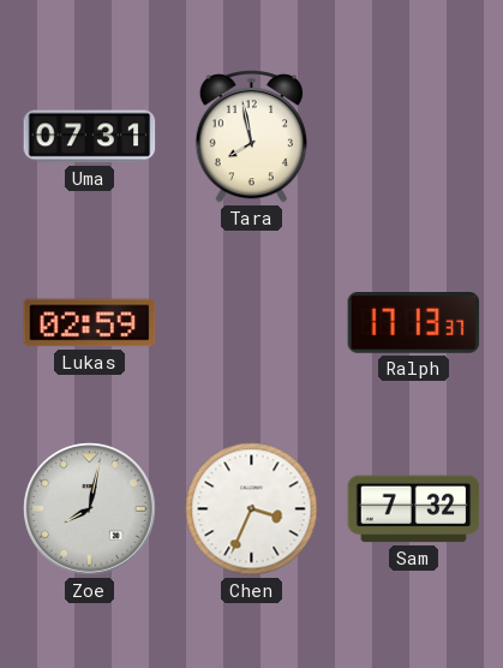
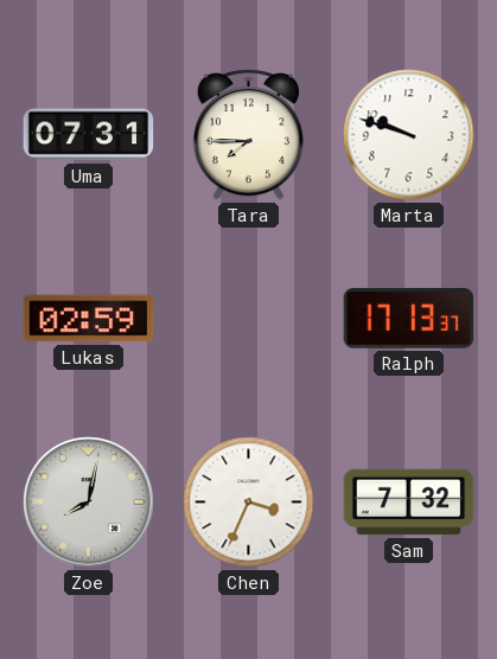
Tara: 7:58 -> 7:45
Marta: none -> 9:48
